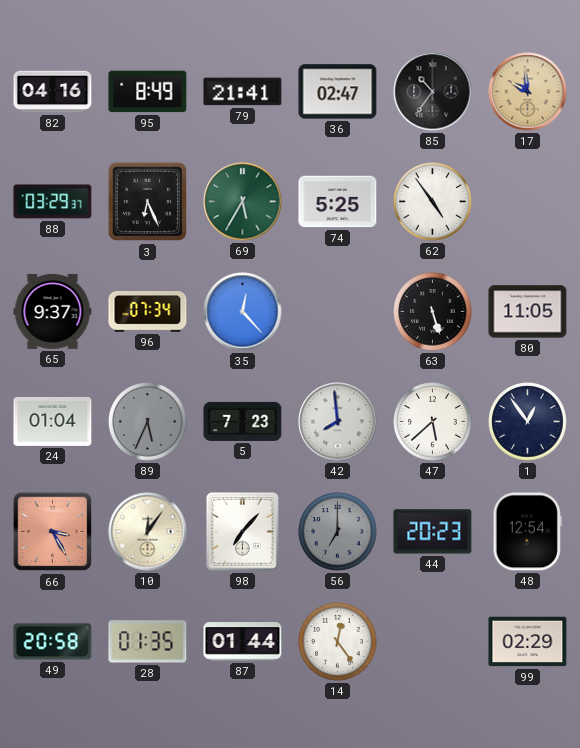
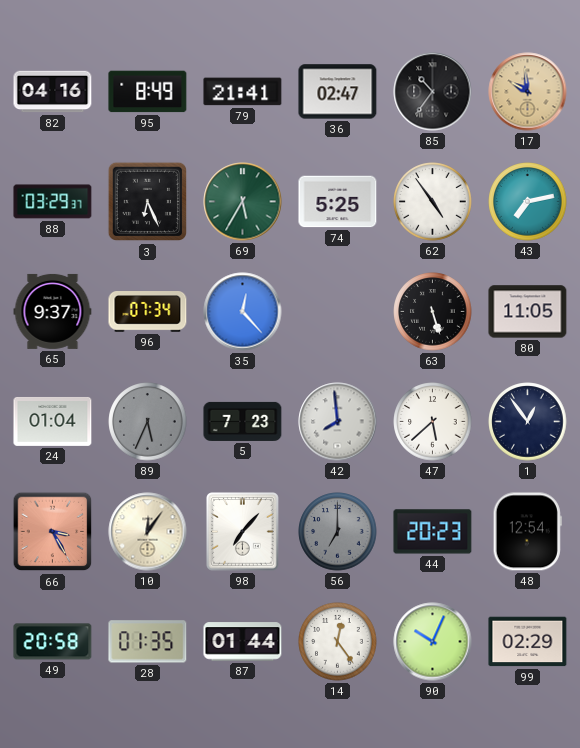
43: none -> 7:13
90: none -> 10:04
